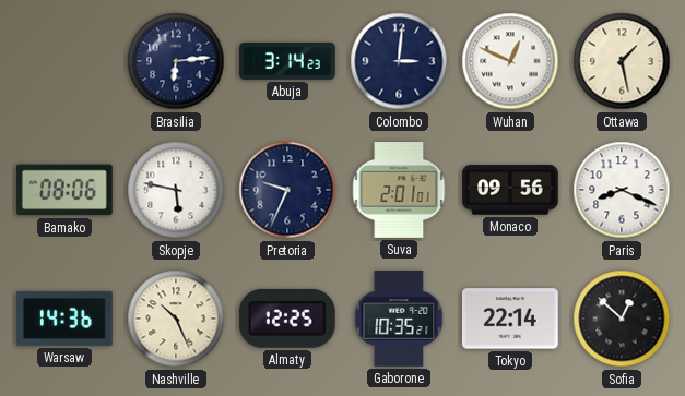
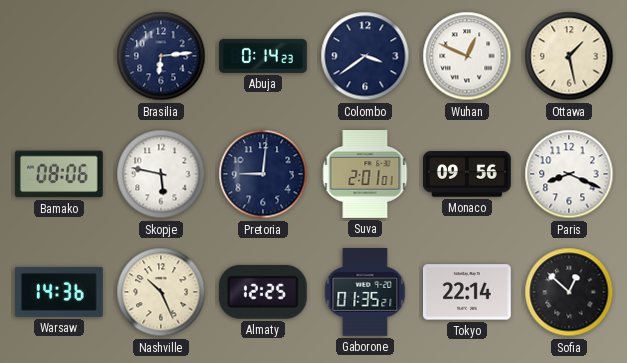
Abuja: 3:14 -> 0:14
Colombo: 3:01 -> 3:39
Pretoria: 9:34 -> 9:01
Gaborone: 10:35 -> 01:35
